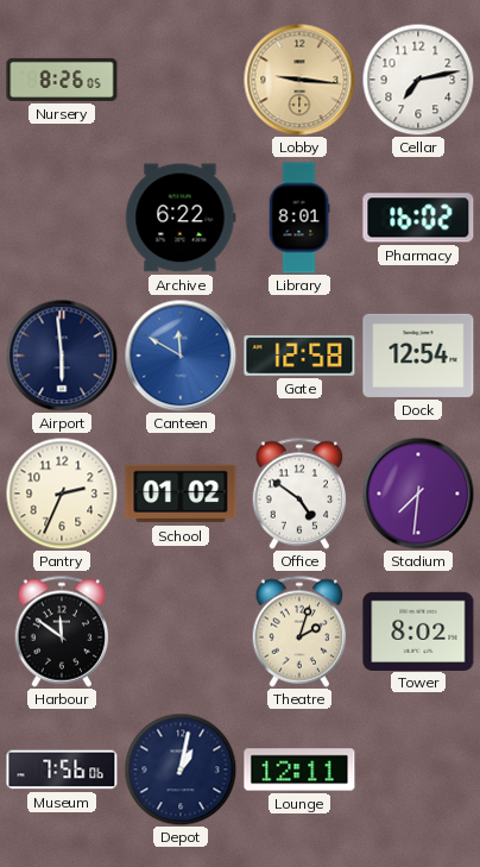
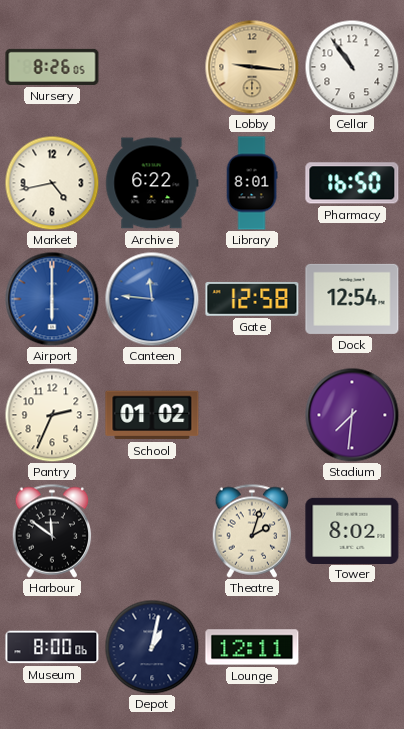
Cellar: 7:13 -> 10:54
Market: none -> 4:43
Pharmacy: 16:02 -> 16:50
Airport: 5:59 -> 6:00
Airport dial: navy -> blue
Canteen: 11:50 -> 11:46
Office: 4:51 -> none
Museum: 7:56 -> 8:00
